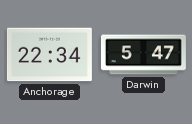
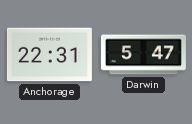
Anchorage: 22:34 -> 22:31
